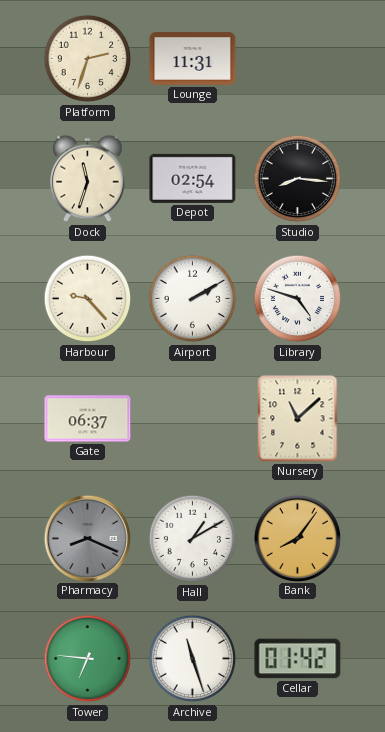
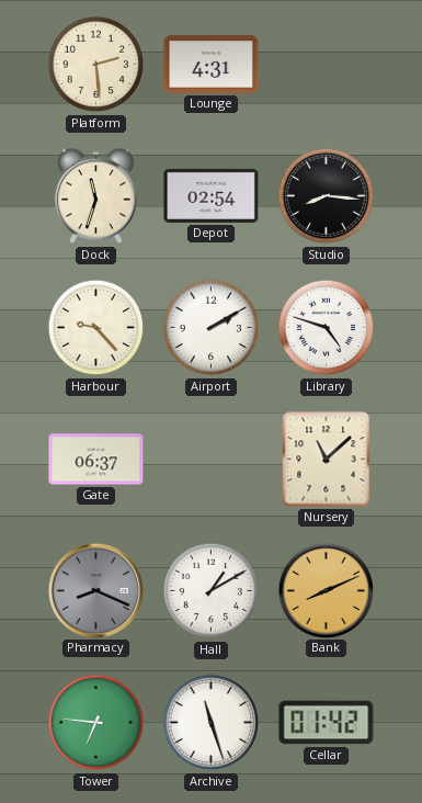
Platform: 2:33 -> 2:29
Lounge: 11:31 -> 4:31
Bank: 8:06 -> 8:11
